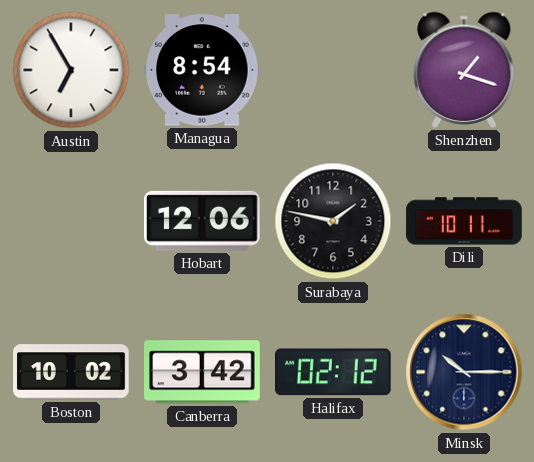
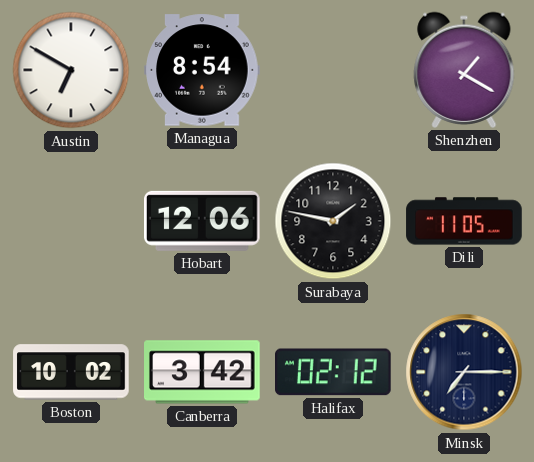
Austin: 6:55 -> 6:50
Shenzhen: 1:18 -> 1:20
Dili: 10:11 -> 11:05
Minsk: 10:15 -> 7:15
